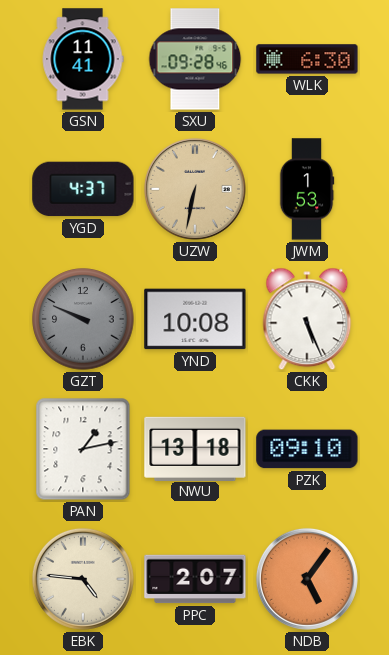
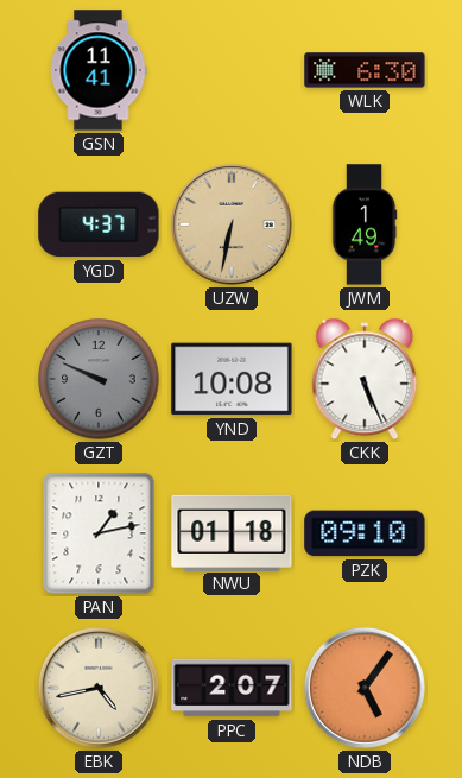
SXU: 09:28 -> none
JWM: 1:53 -> 1:49
NWU: 13:18 -> 01:18
EBK: 4:46 -> 4:43
